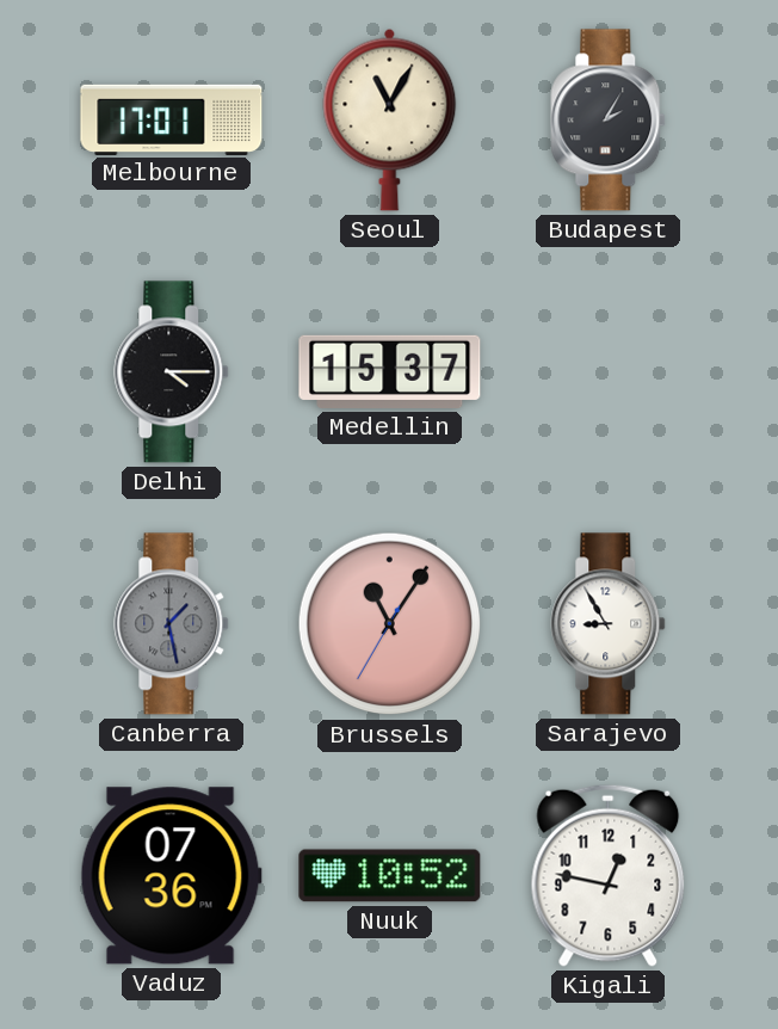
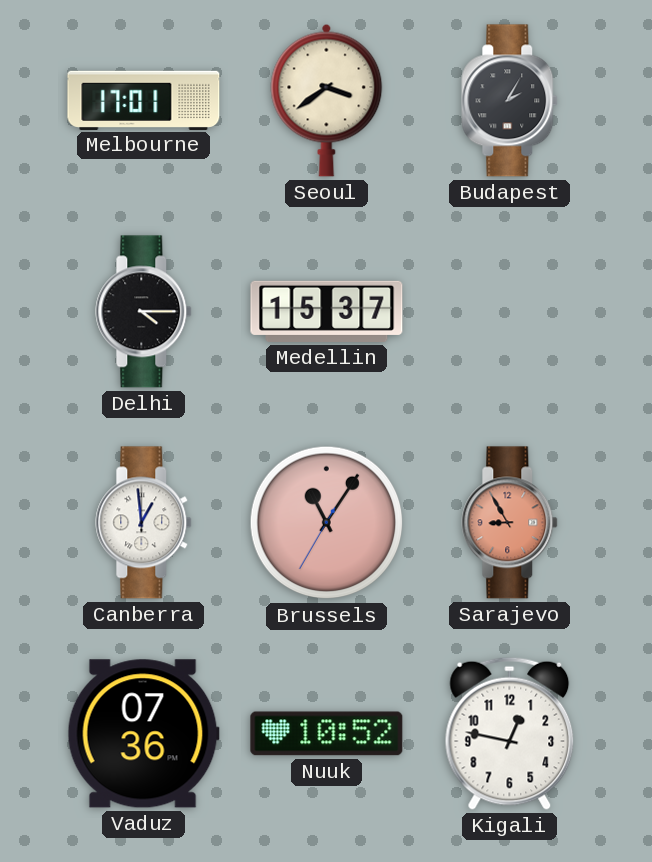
Seoul: 11:05 -> 3:39
Canberra: 1:28 -> 12:59
Canberra dial: grey -> white
Sarajevo dial: white -> salmon
